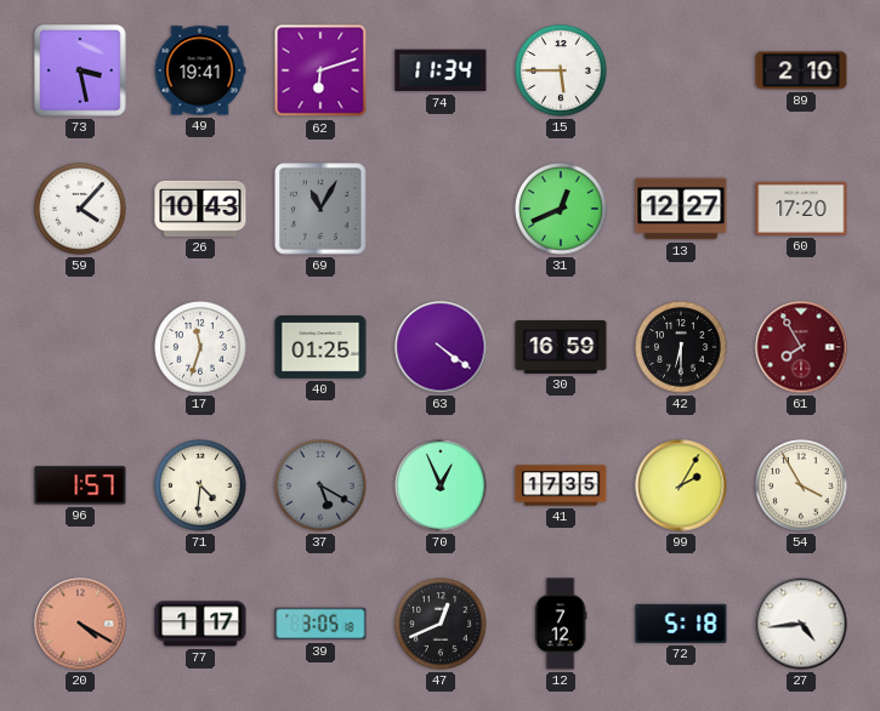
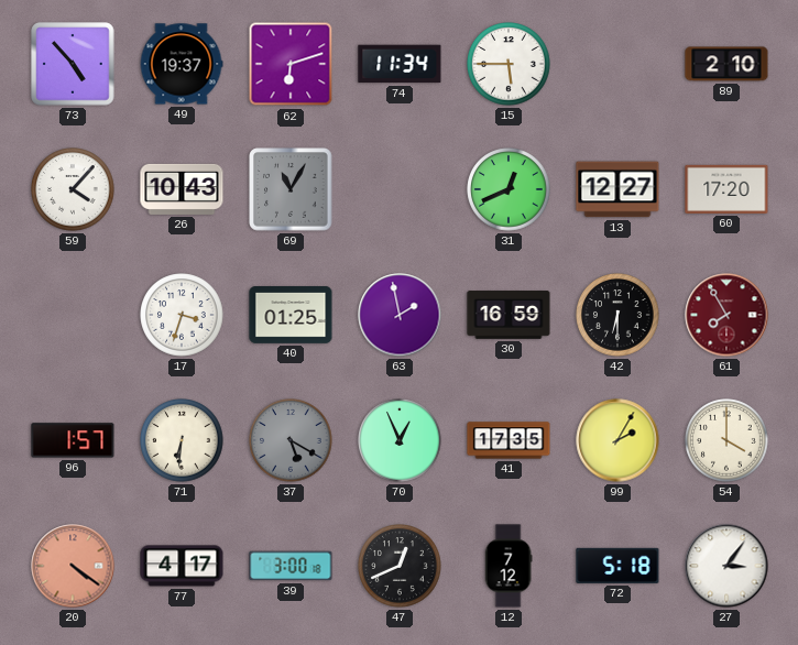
73: 3:28 -> 4:53
49: 19:41 -> 19:37
17: 11:33 -> 3:33
63: 4:21 -> 1:58
71: 4:31 -> 6:31
54: 3:55 -> 4:00
20: 4:20 -> 4:21
77: 1:17 -> 4:17
39: 3:05 -> 3:00
27: 4:44 -> 3:06
